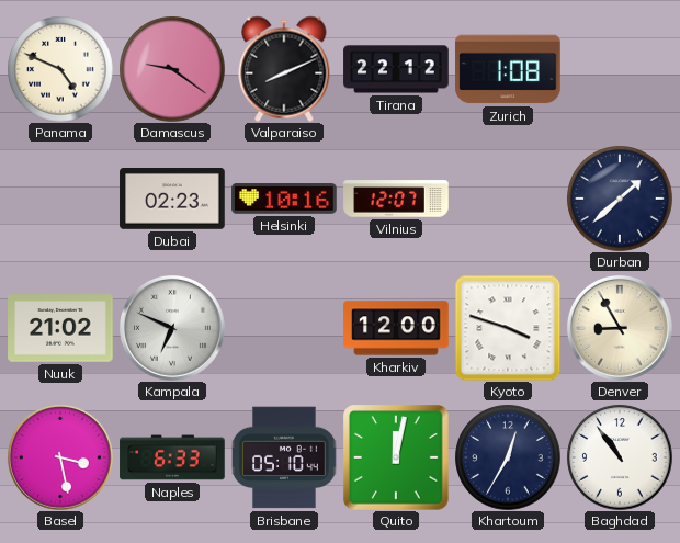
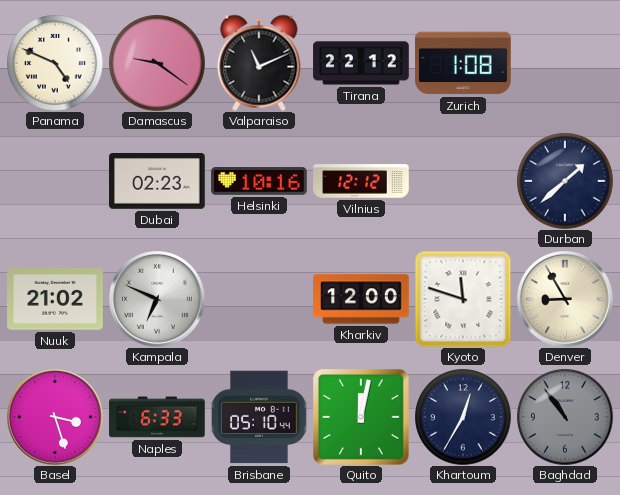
Valparaiso: 8:11 -> 11:11
Vilnius: 12:07 -> 12:12
Kyoto: 3:48 -> 11:48
Basel: 3:28 -> 3:27
Baghdad dial: white -> grey
